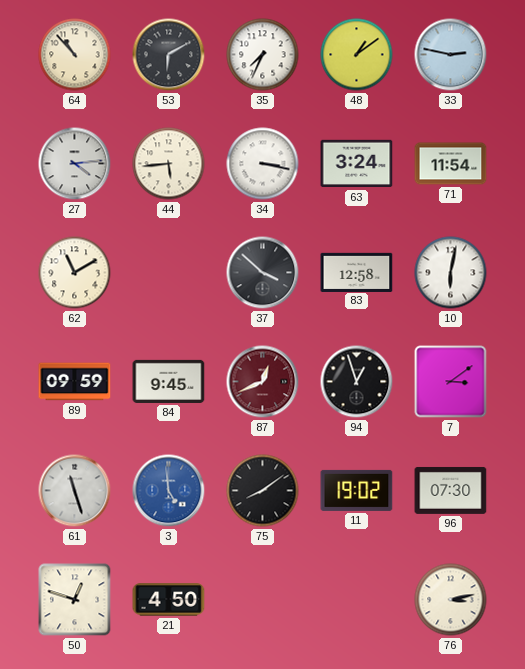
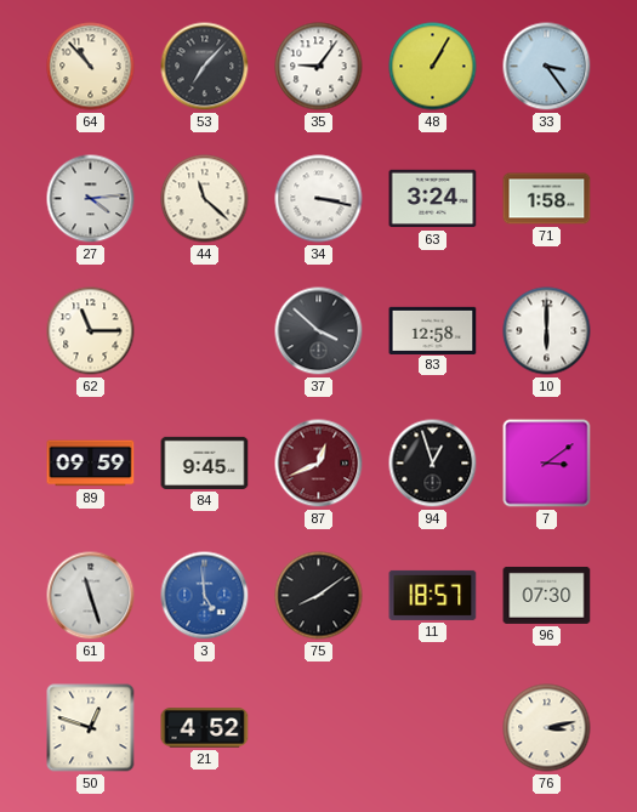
53: 6:10 -> 7:07
35: 7:34 -> 9:06
48: 1:09 -> 1:05
33: 2:47 -> 3:24
44: 5:44 -> 11:22
71: 11:54 -> 1:58
62: 11:10 -> 11:15
10: 6:02 -> 6:00
11: 19:02 -> 18:57
21: 4:50 -> 4:52
